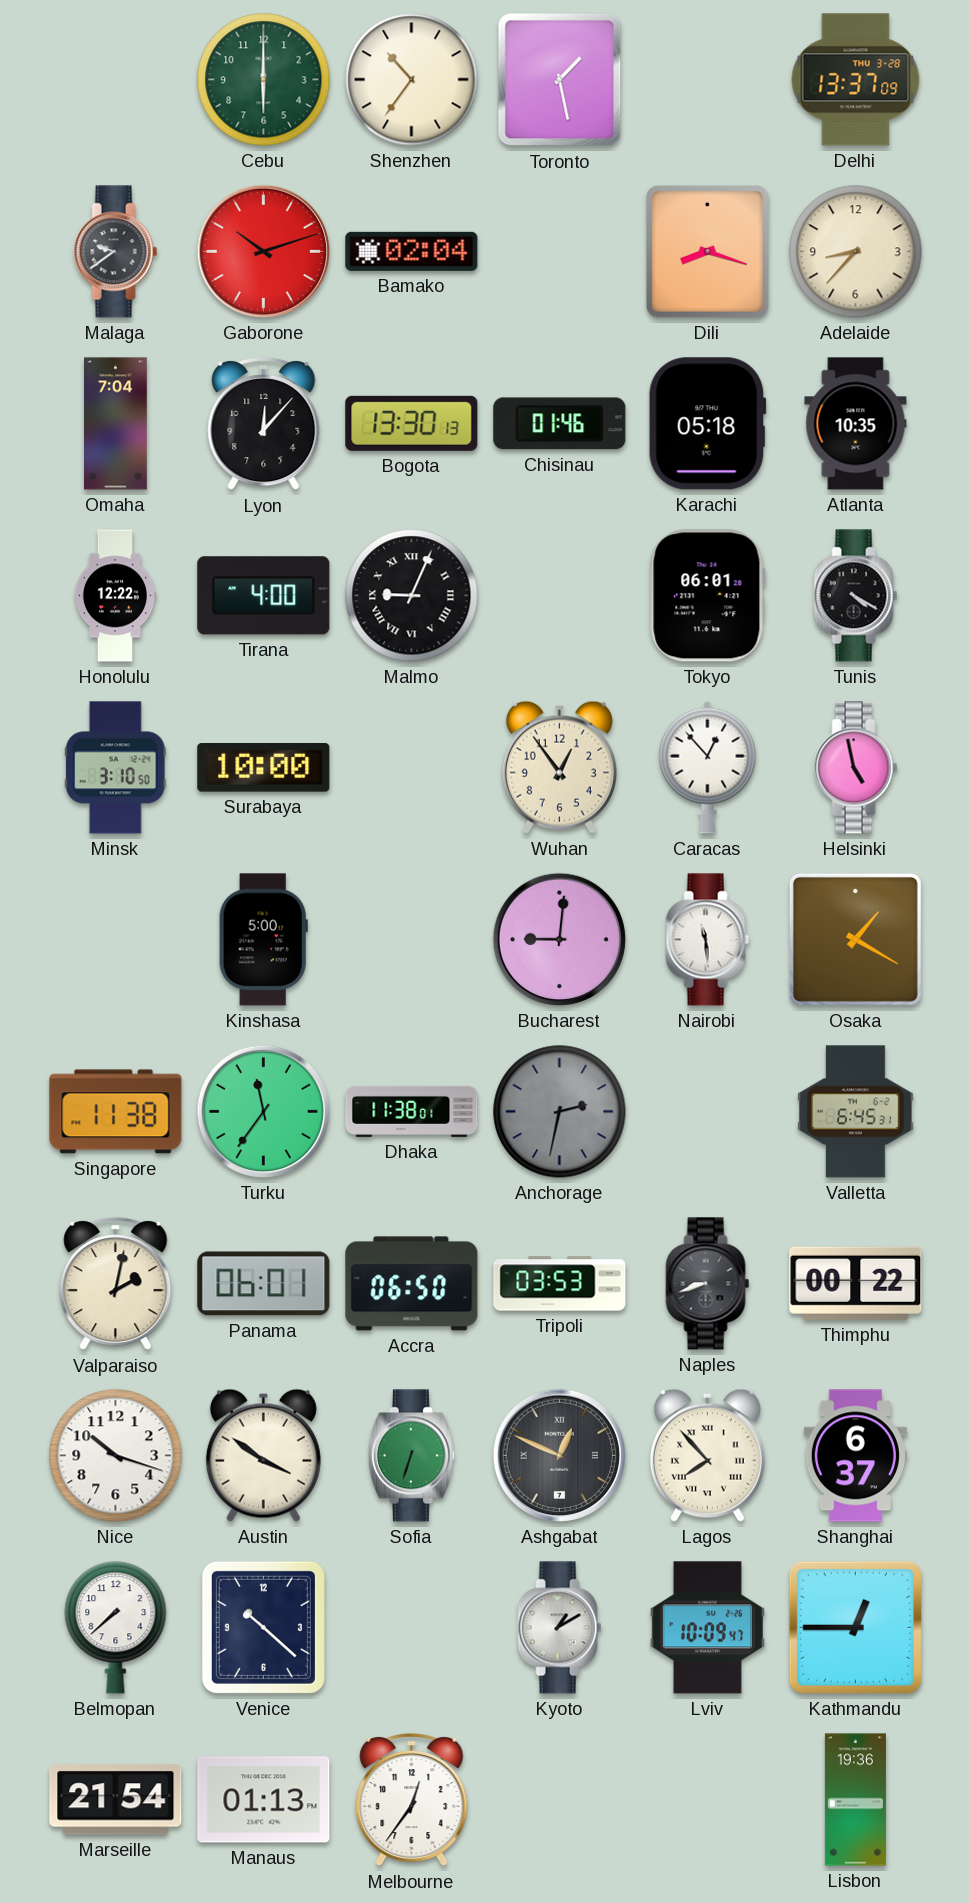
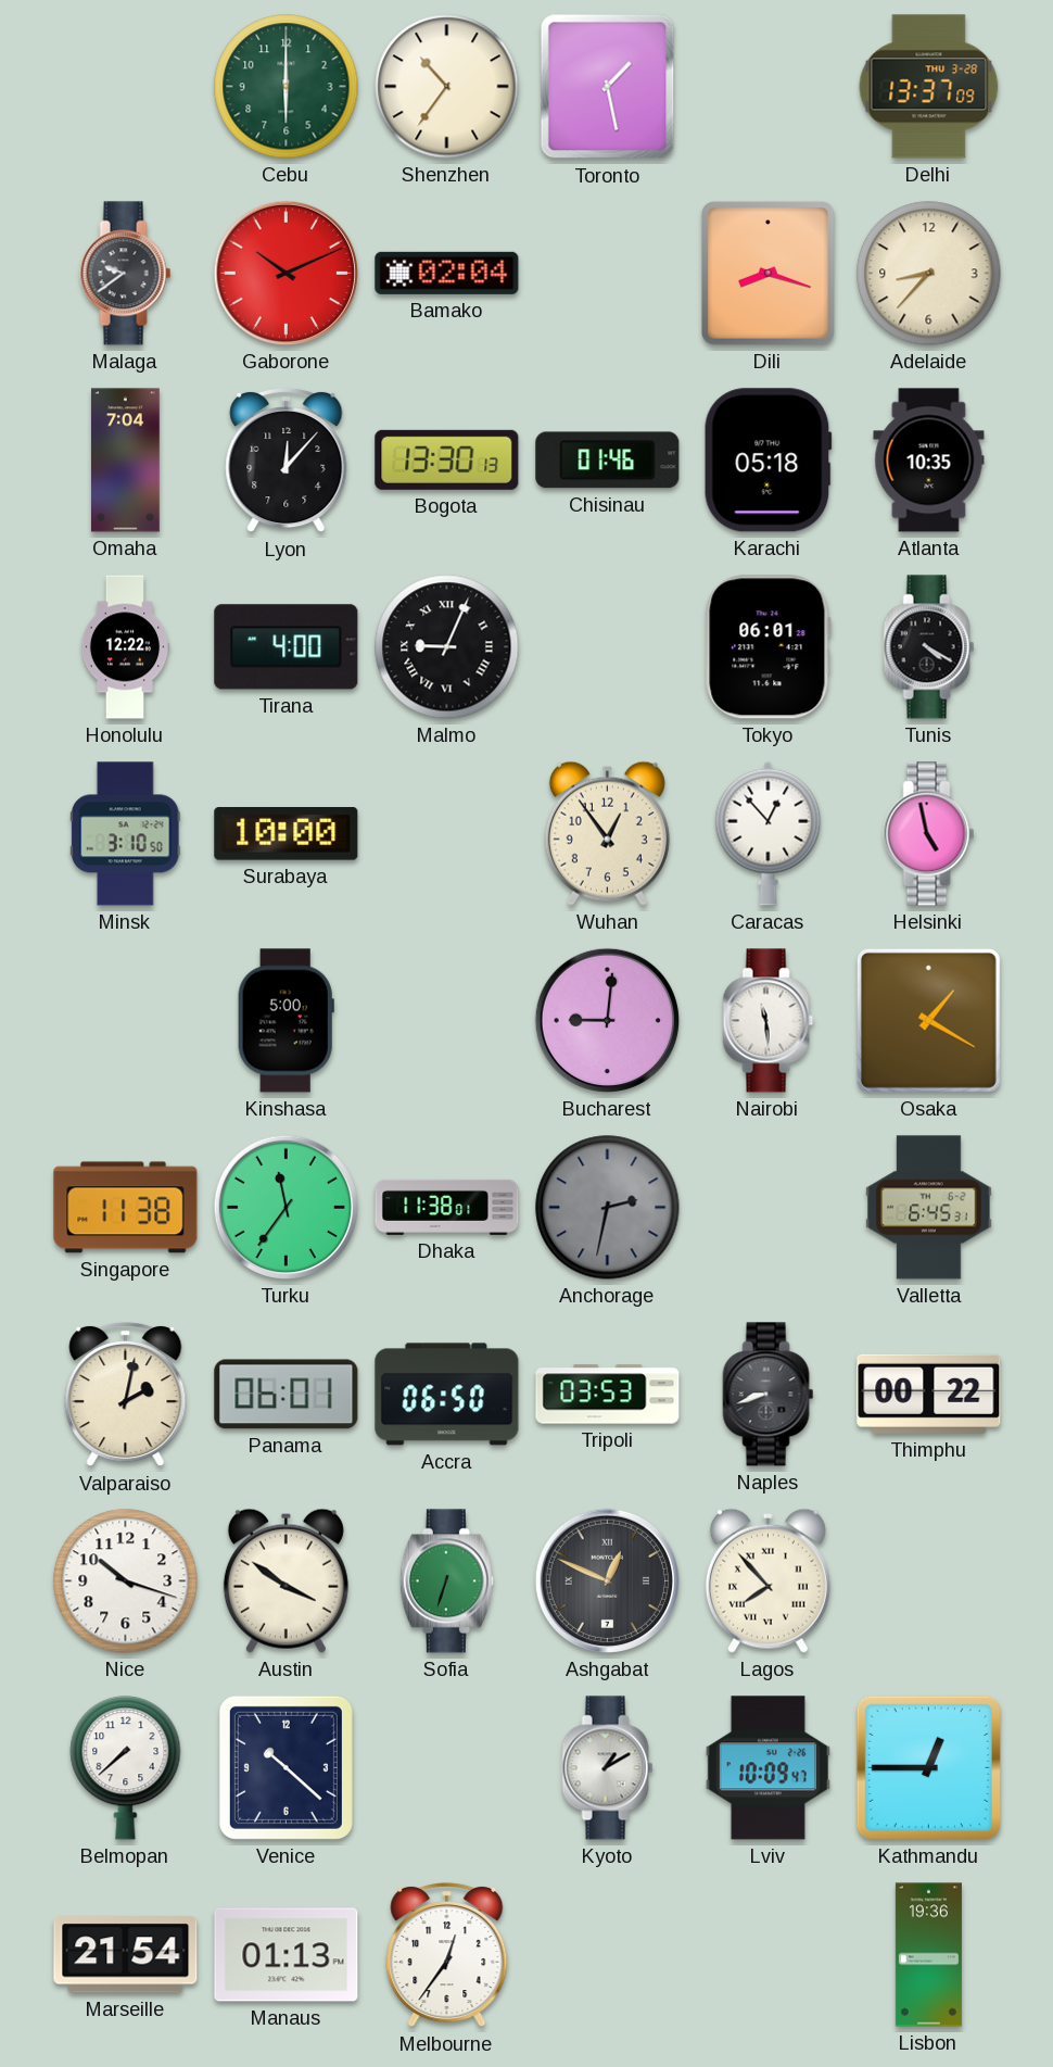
Gaborone: 10:12 -> 10:11
Shanghai: 6:37 -> none
